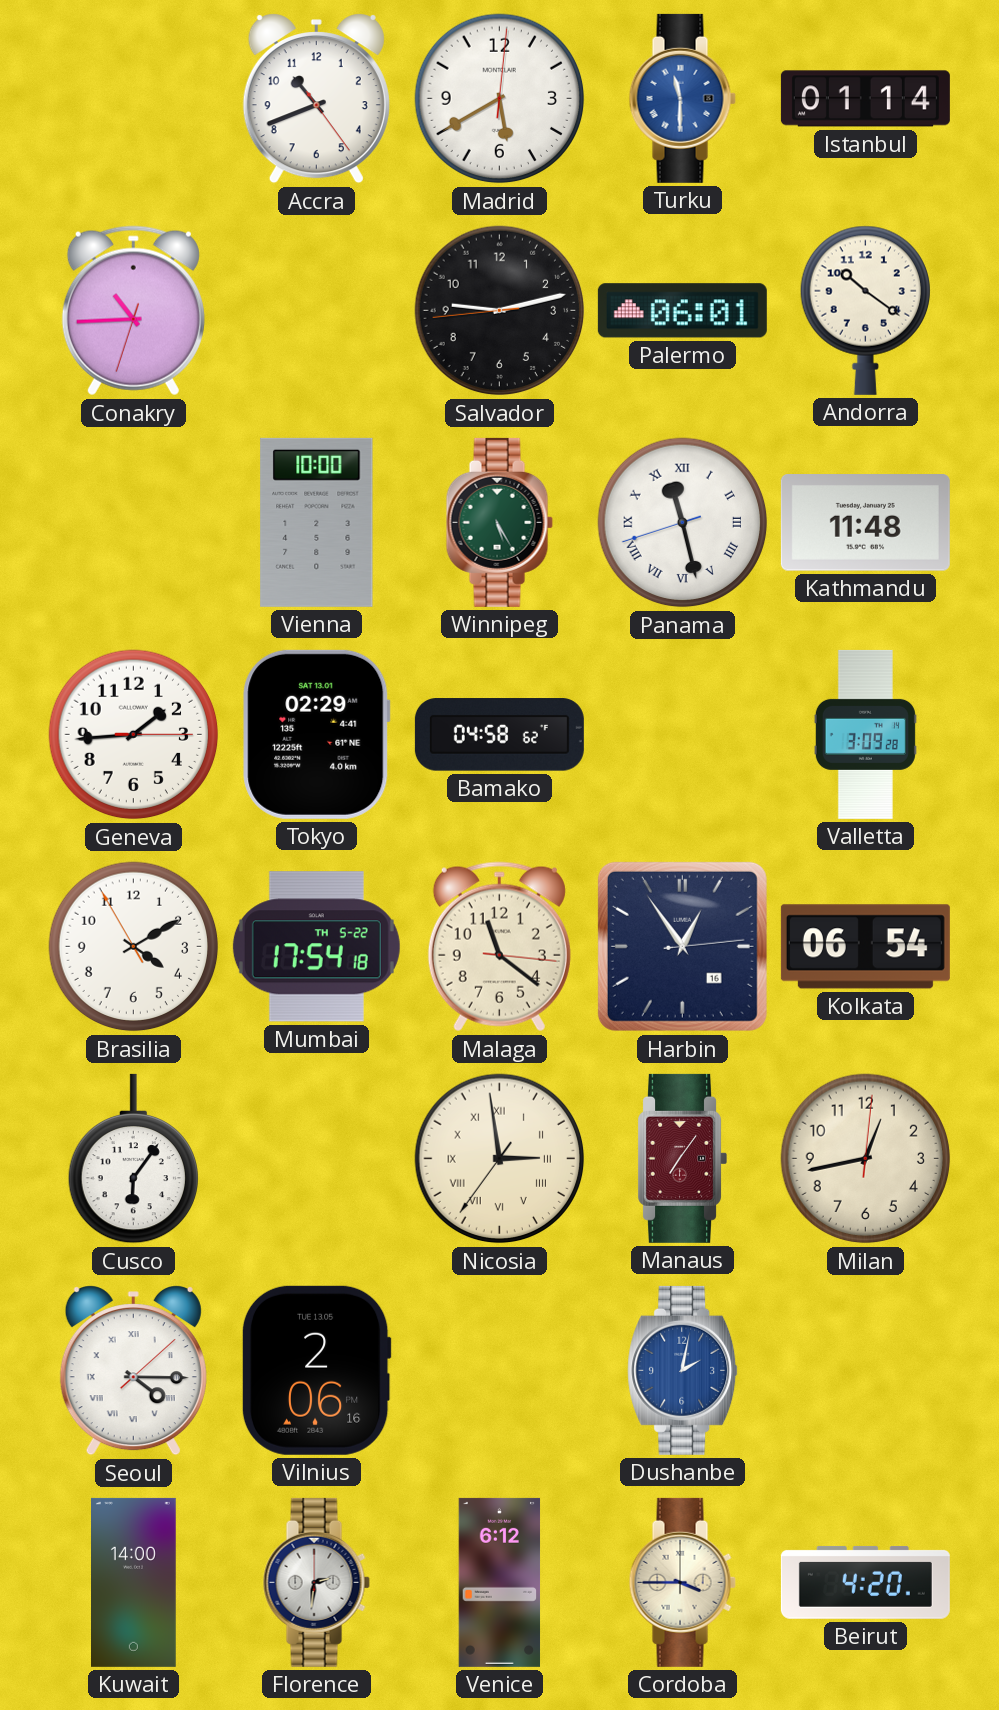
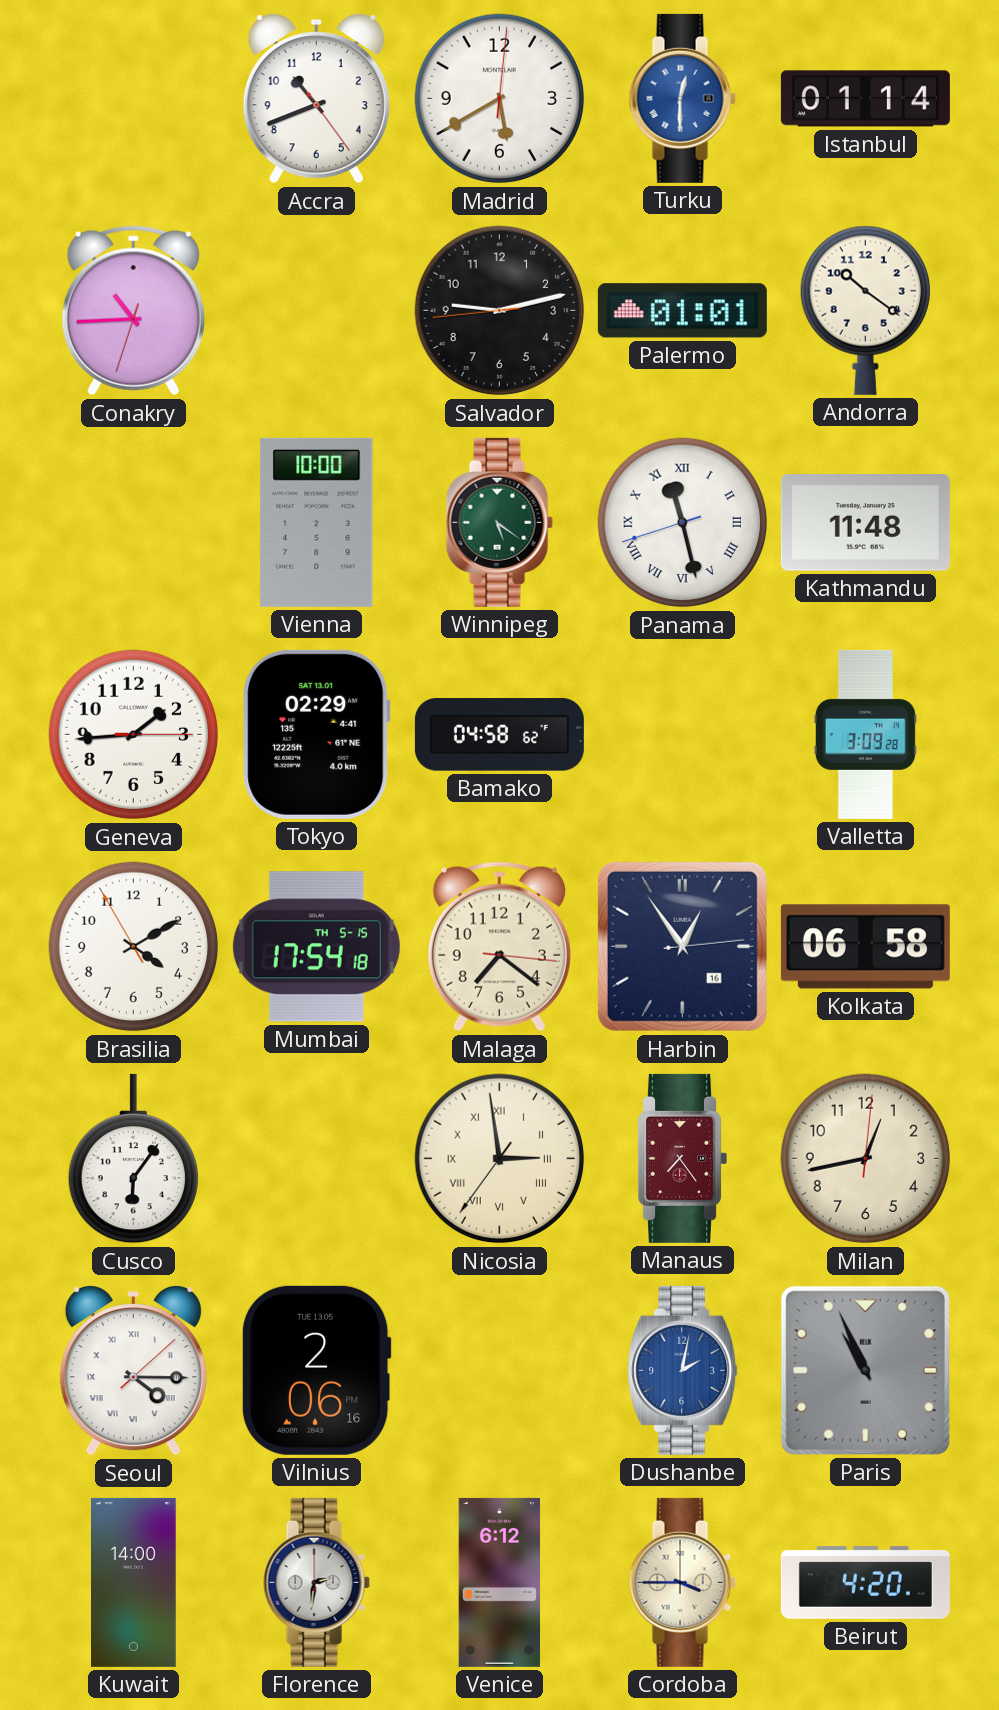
Turku: 11:30 -> 12:30
Palermo: 06:01 -> 01:01
Winnipeg: 5:25 -> 5:21
Mumbai date: TH 5-22 -> TH 5-15
Malaga: 11:21 -> 7:21
Kolkata: 06:54 -> 06:58
Manaus: 7:06 -> 7:24
Paris: none -> 10:56
